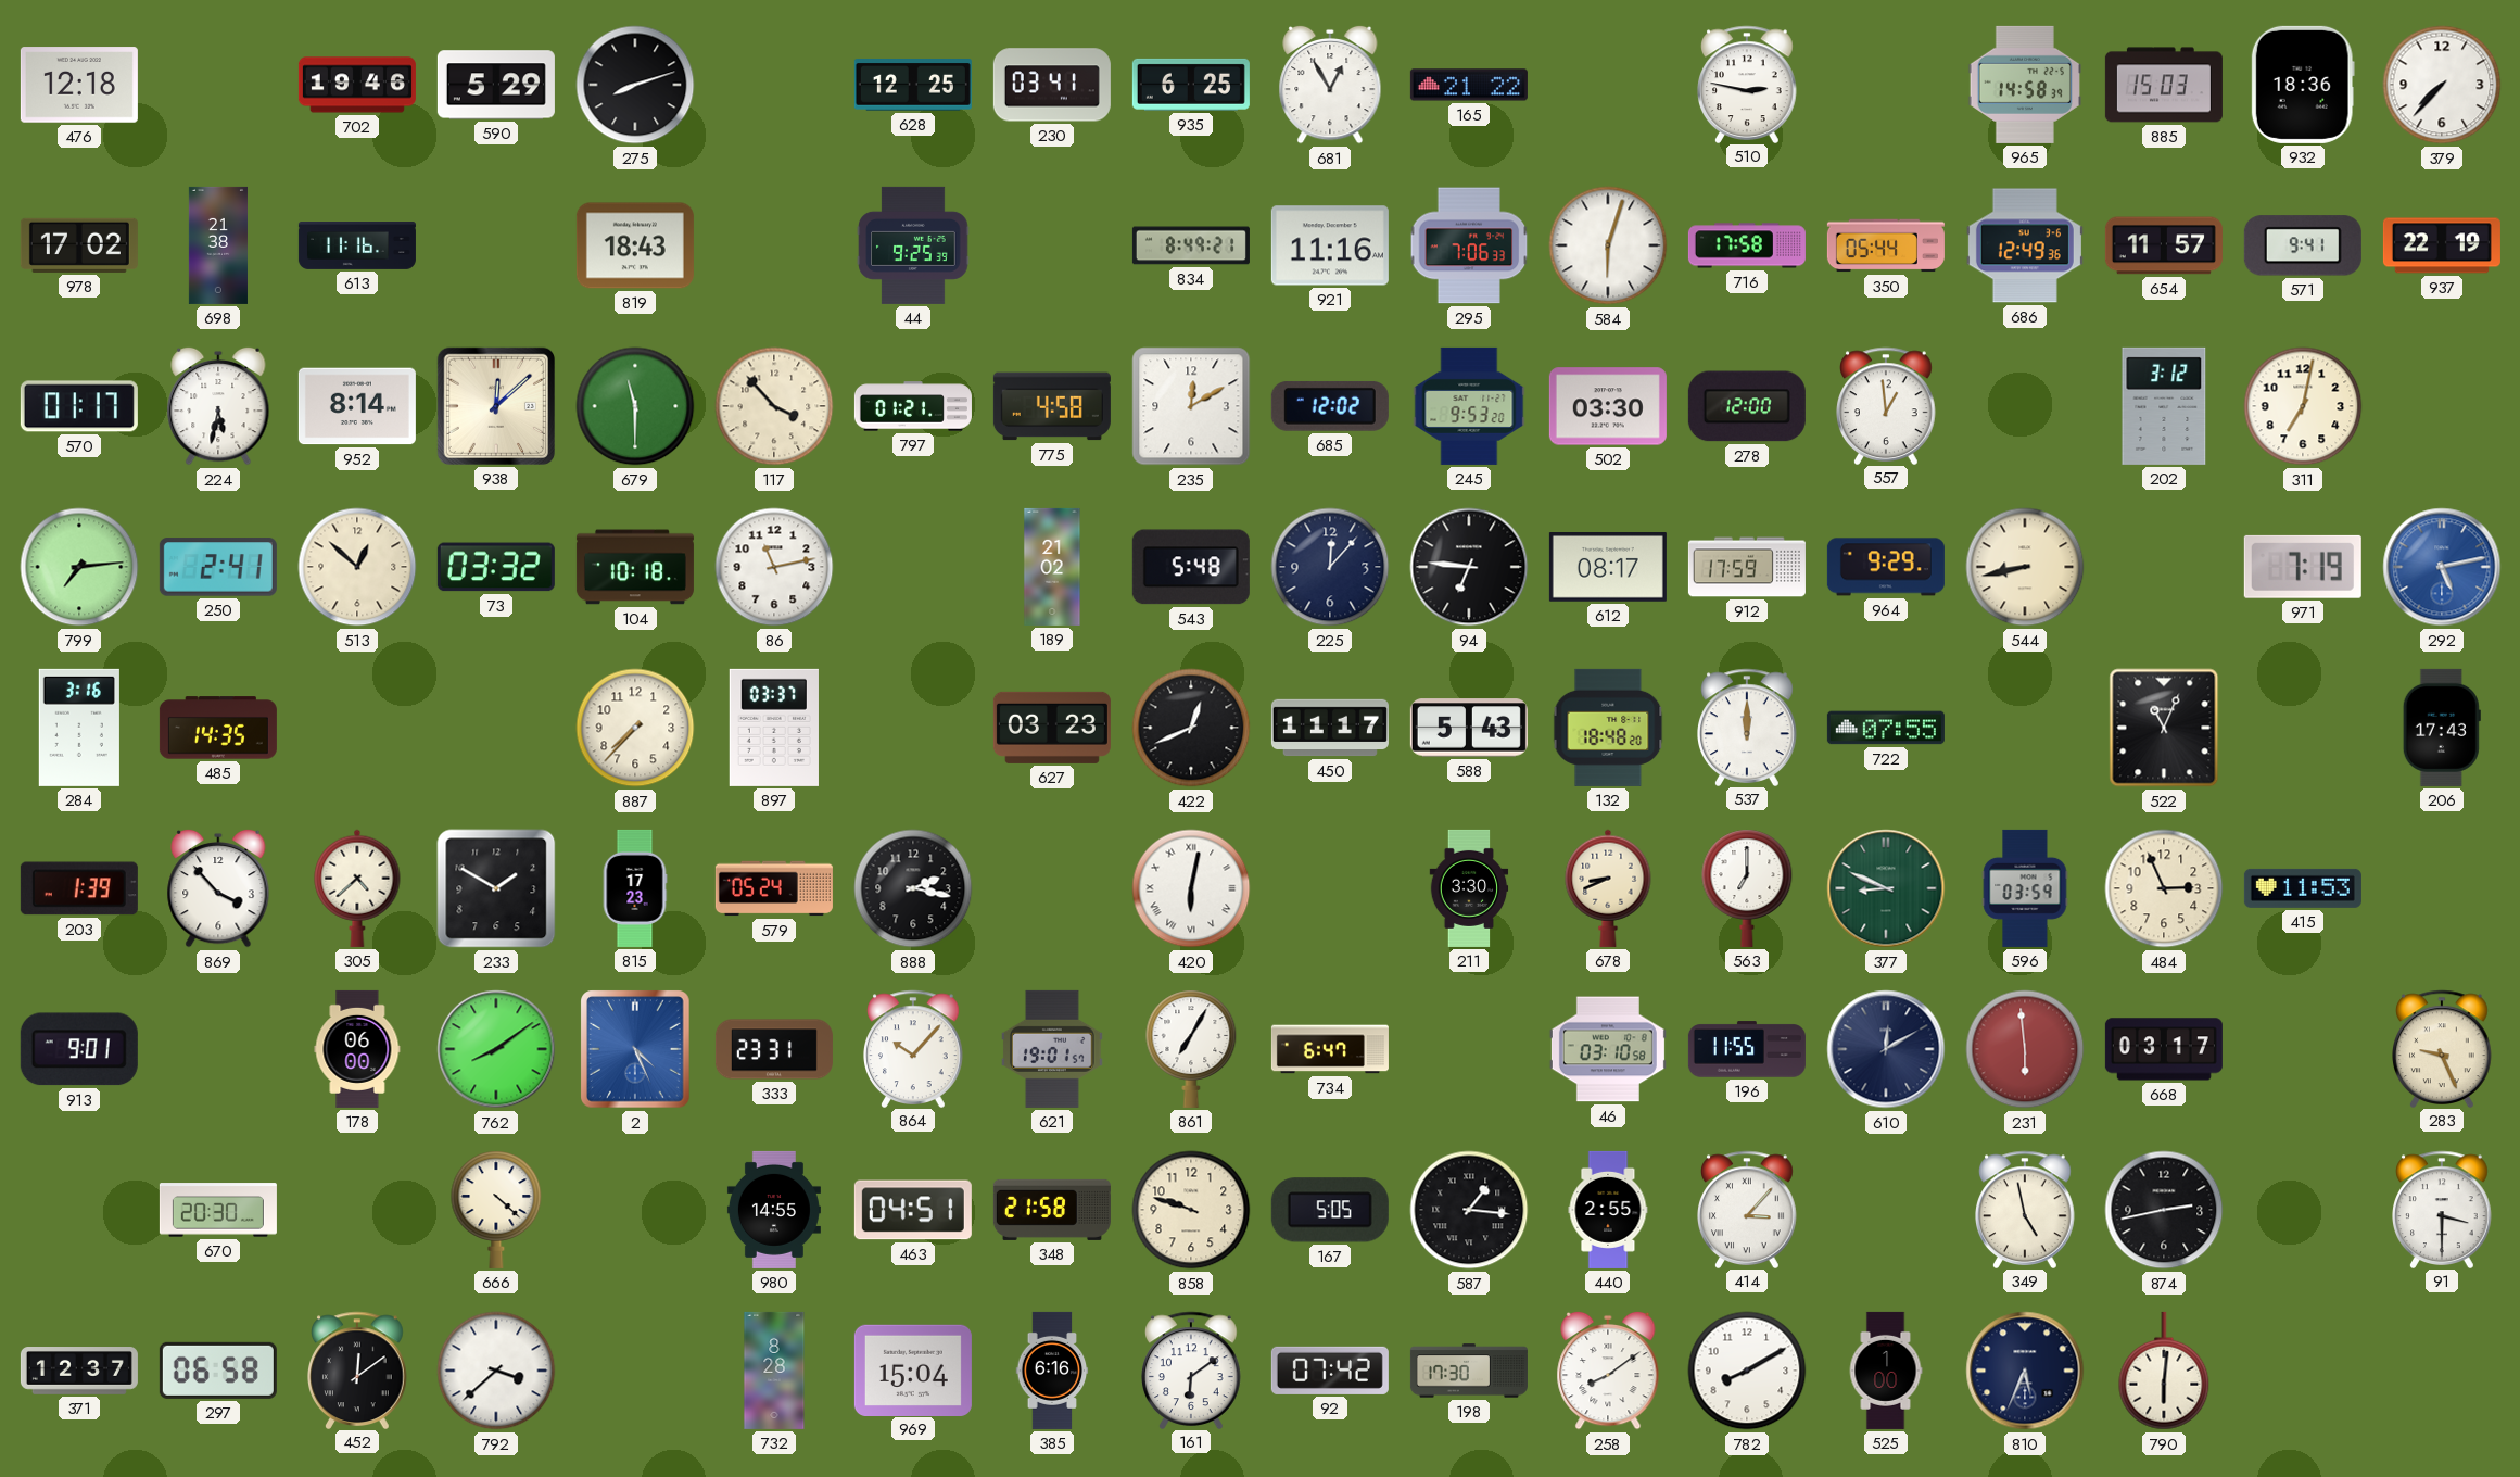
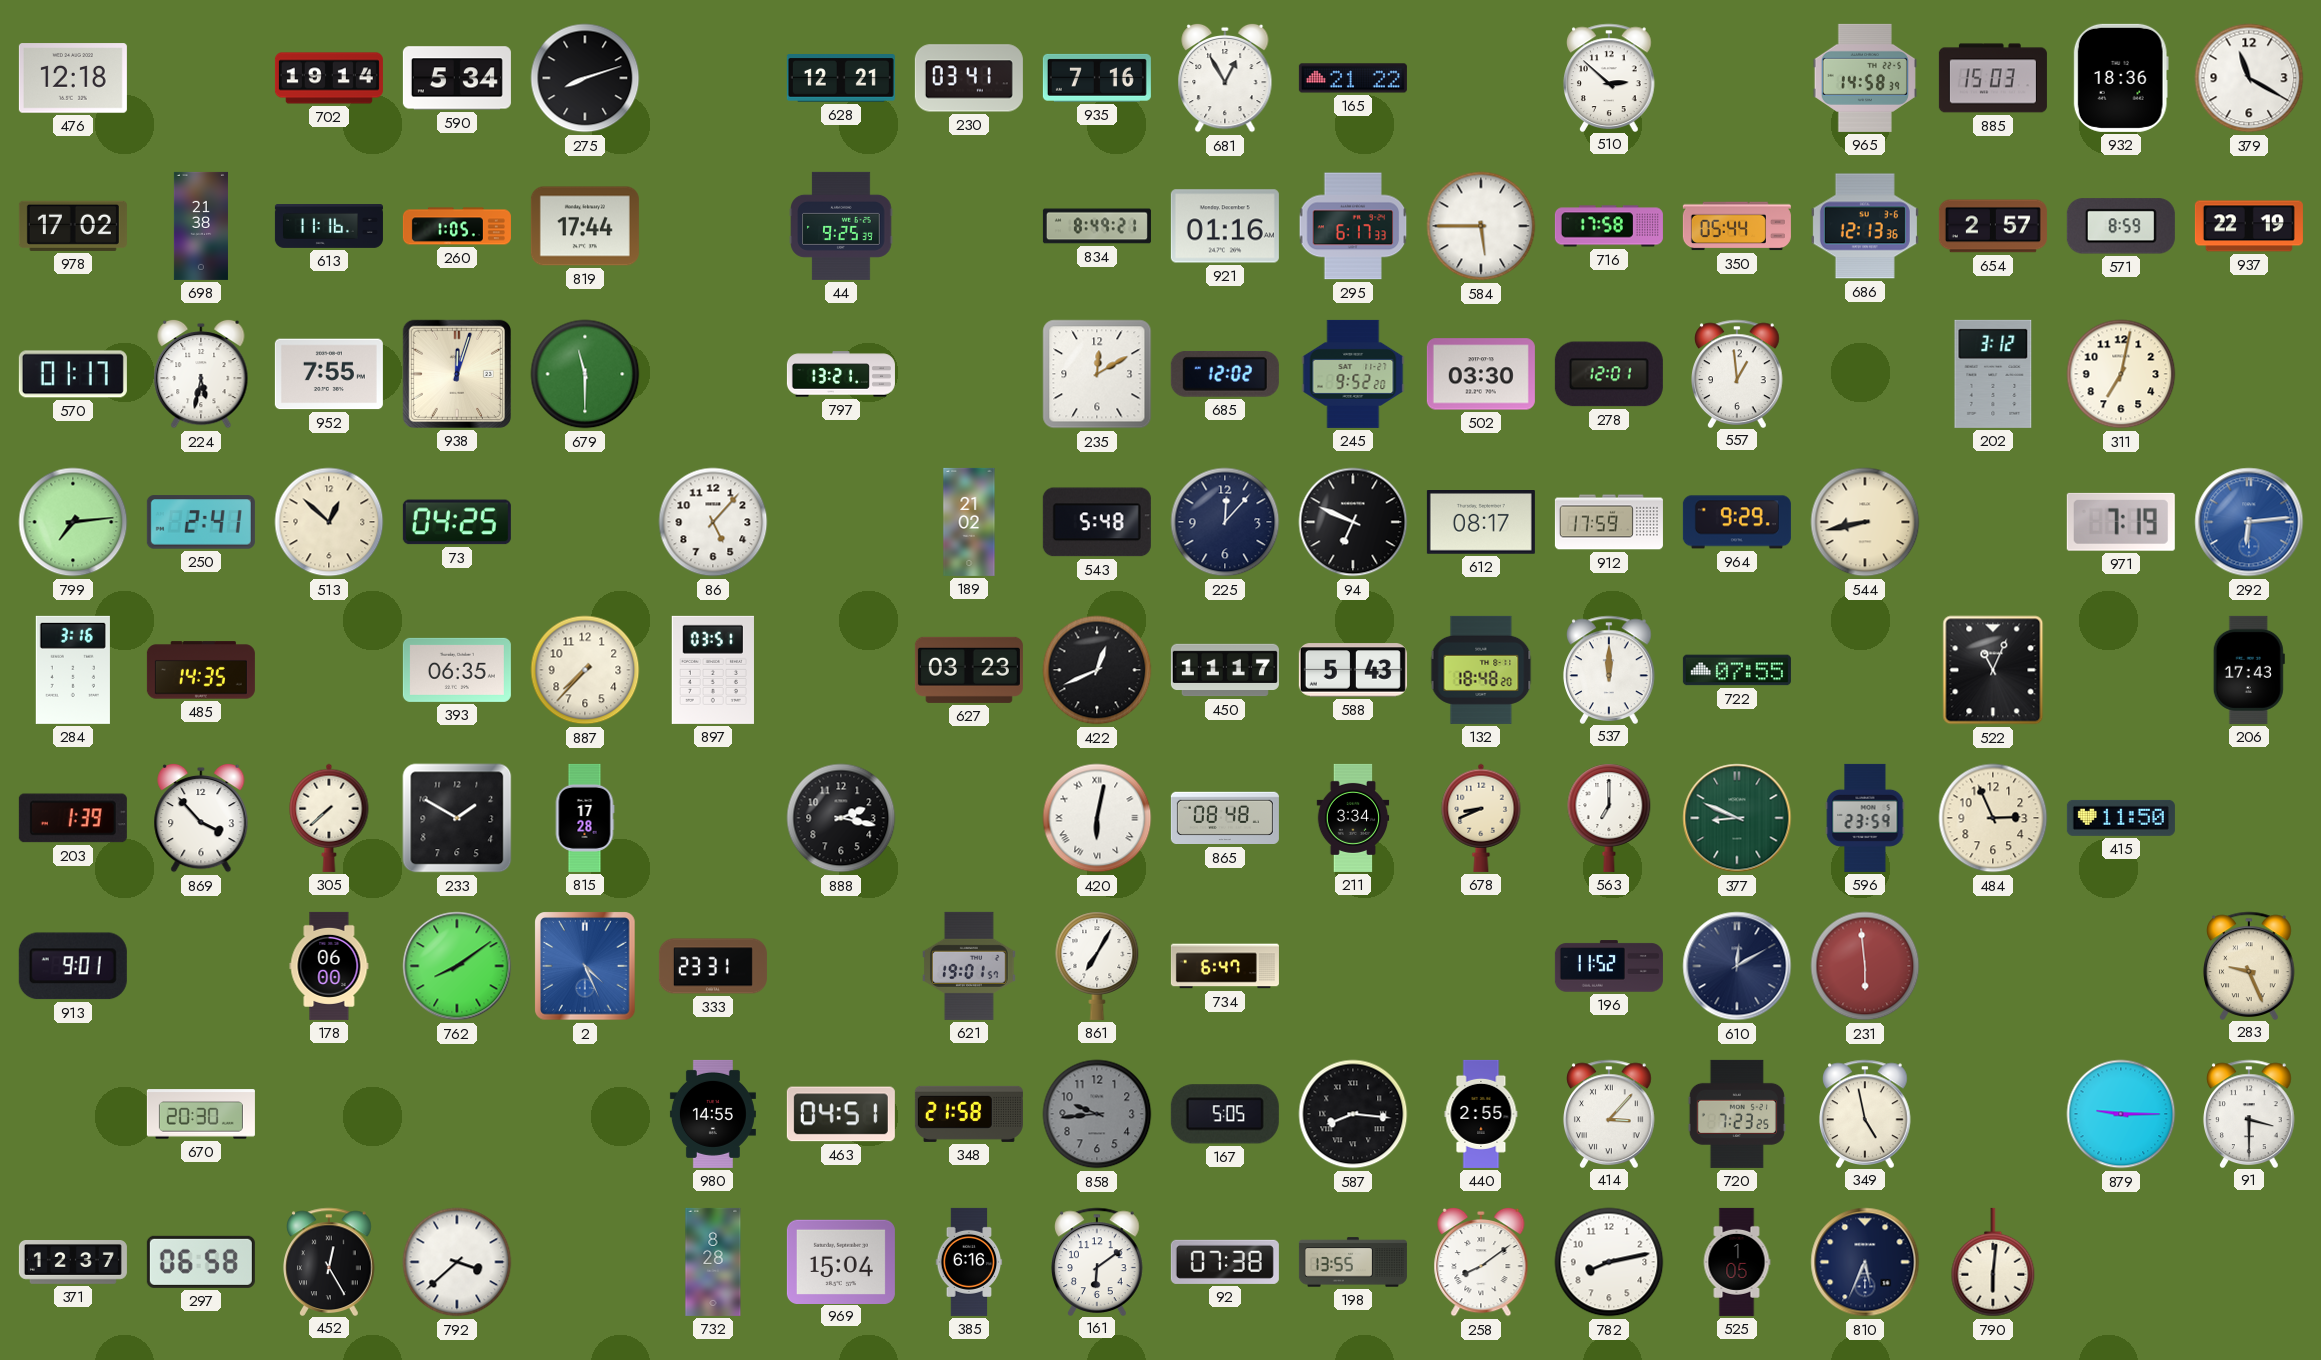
702: 19:46 -> 19:14
590: 5:29 -> 5:34
628: 12:25 -> 12:21
935: 6:25 -> 7:16
510: 2:47 -> 2:52
379: 7:37 -> 11:20
260: none -> 1:05
819: 18:43 -> 17:44
921: 11:16 -> 01:16
295: 7:06 -> 6:17
584: 6:03 -> 5:45
686: 12:49 -> 12:13
654: 11:57 -> 2:57
571: 9:41 -> 8:59
952: 8:14 -> 7:55
938: 12:08 -> 12:03
117: 3:53 -> none
797: 01:21 -> 13:21
775: 4:58 -> none
245: 9:53 -> 9:52
278: 12:00 -> 12:01
73: 03:32 -> 04:25
104: 10:18 -> none
86: 11:13 -> 5:07
94: 6:46 -> 6:49
292: 5:13 -> 6:14
393: none -> 06:35
897: 03:37 -> 03:51
305: 4:38 -> 7:38
815: 17:23 -> 17:28
579: 05:24 -> none
865: none -> 08:48
211: 3:30 -> 3:34
596: 03:59 -> 23:59
415: 11:53 -> 11:50
864: 10:07 -> none
46: 03:10 -> none
196: 11:55 -> 11:52
668: 03:17 -> none
666: 4:22 -> none
858: 9:48 -> 9:44
858 dial: cream -> grey
587: 1:16 -> 8:16
720: none -> 7:23
874: 2:43 -> none
879: none -> 9:15
452: 12:09 -> 12:25
92: 07:42 -> 07:38
198: 17:30 -> 13:55
782: 8:10 -> 8:13
525: 1:00 -> 1:05
